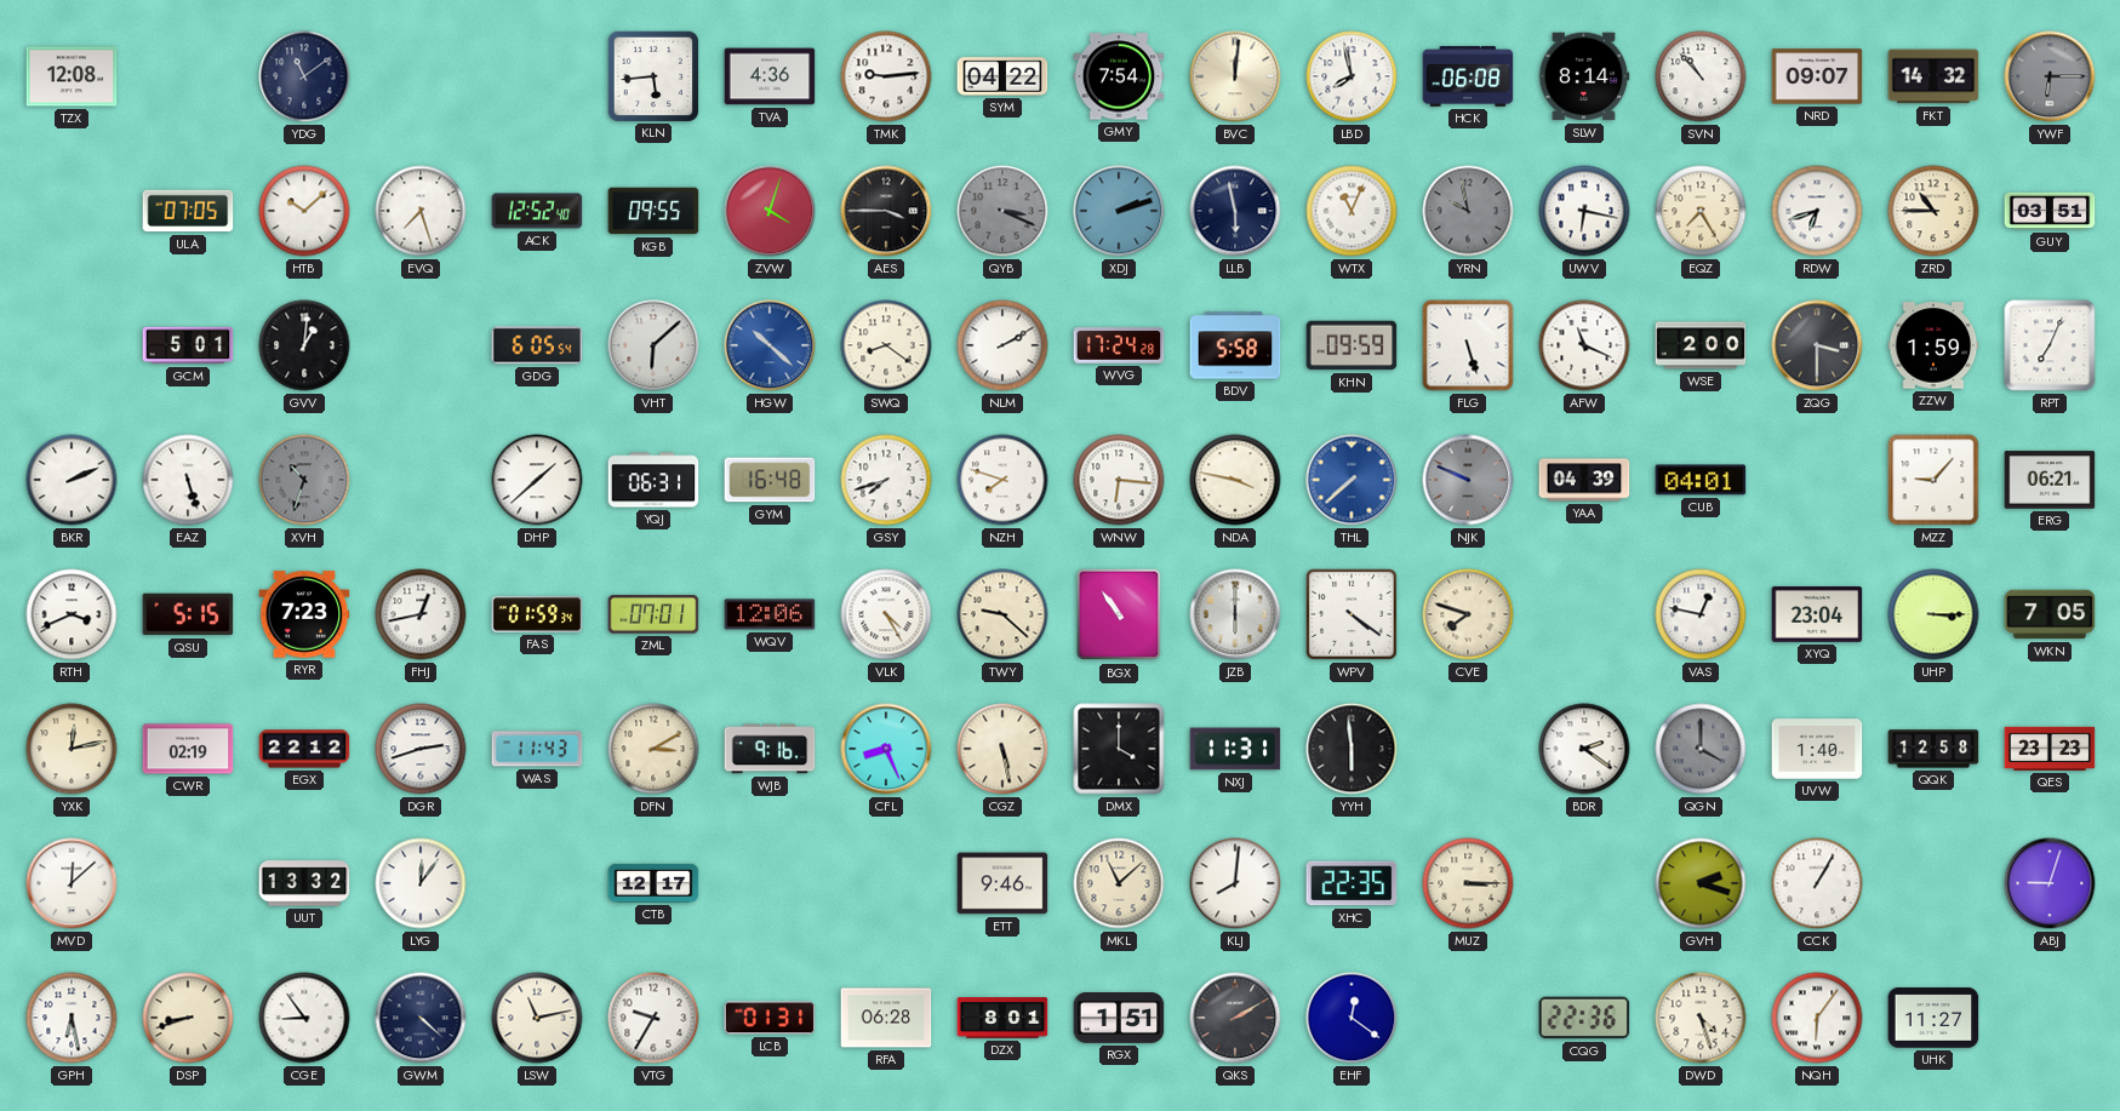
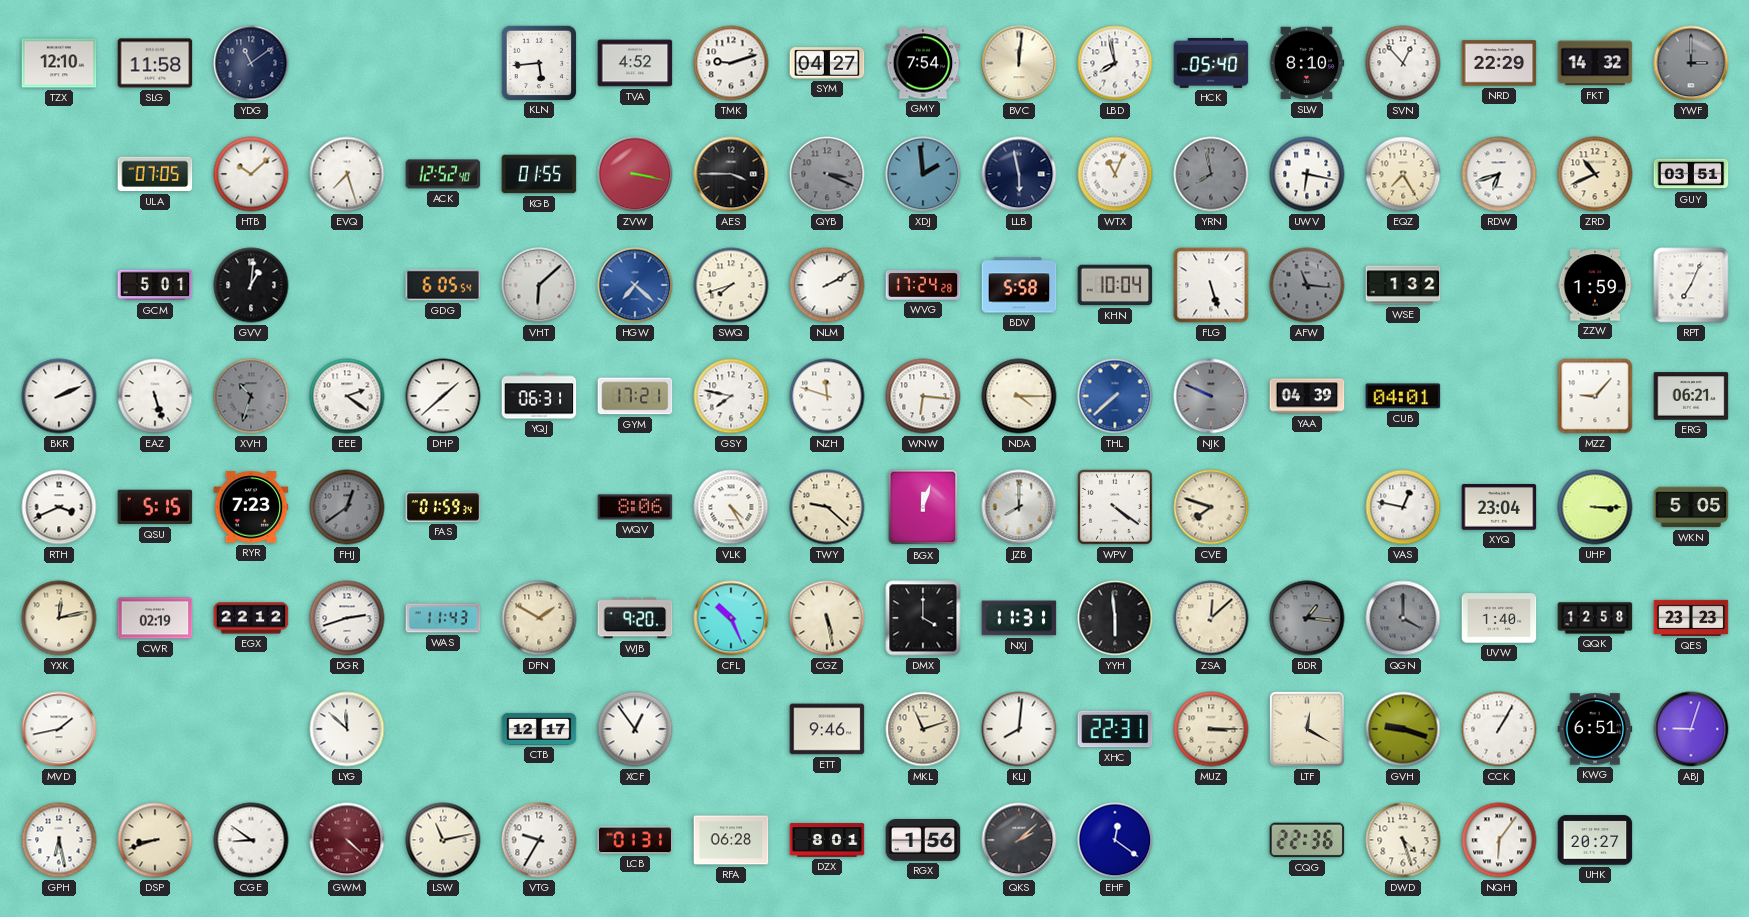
TZX: 12:08 -> 12:10
SLG: none -> 11:58
TVA: 4:36 -> 4:52
TMK: 9:14 -> 9:12
SYM: 04:22 -> 04:27
HCK: 06:08 -> 05:40
SLW: 8:14 -> 8:10
SVN: 10:53 -> 12:53
NRD: 09:07 -> 22:29
YWF: 6:15 -> 3:00
KGB: 09:55 -> 01:55
ZVW: 4:03 -> 3:17
XDJ: 2:12 -> 1:59
YRN: 9:58 -> 7:58
ZRD: 10:45 -> 10:41
HGW: 10:22 -> 7:22
SWQ: 8:21 -> 7:42
KHN: 09:59 -> 10:04
AFW: 11:19 -> 11:16
AFW dial: white -> grey
WSE: 2:00 -> 1:32
ZQG: 3:30 -> none
EEE: none -> 2:21
GYM: 16:48 -> 17:21
GSY: 7:42 -> 7:47
NZH: 7:48 -> 11:48
NDA: 3:47 -> 4:15
FHJ: 12:43 -> 12:39
FHJ dial: white -> grey
ZML: 07:01 -> none
WQV: 12:06 -> 8:06
BGX: 10:54 -> 12:03
JZB: 6:00 -> 8:00
WKN: 7:05 -> 5:05
DFN: 3:10 -> 1:50
WJB: 9:16 -> 9:20
CFL: 8:26 -> 10:26
ZSA: none -> 12:08
BDR: 2:21 -> 1:16
BDR dial: white -> grey
MVD: 12:08 -> 1:43
UUT: 13:32 -> none
LYG: 12:06 -> 11:52
XCF: none -> 12:54
MKL: 11:08 -> 11:12
XHC: 22:35 -> 22:31
LTF: none -> 12:20
GVH: 2:18 -> 9:18
KWG: none -> 6:51
CGE: 8:54 -> 8:51
GWM dial: navy -> burgundy
RGX: 1:51 -> 1:56
QKS: 2:10 -> 2:08
UHK: 11:27 -> 20:27
